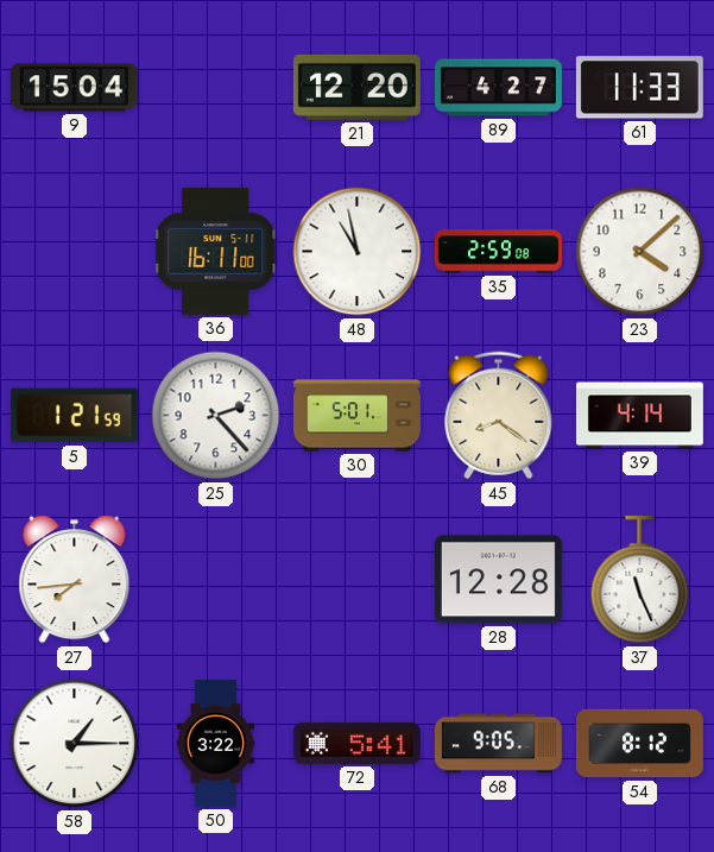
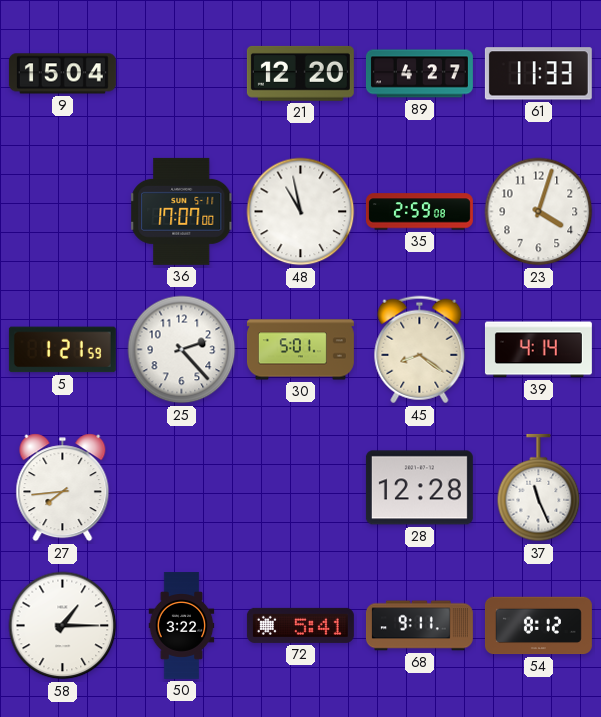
36: 16:11 -> 17:07
23: 4:08 -> 4:03
68: 9:05 -> 9:11
